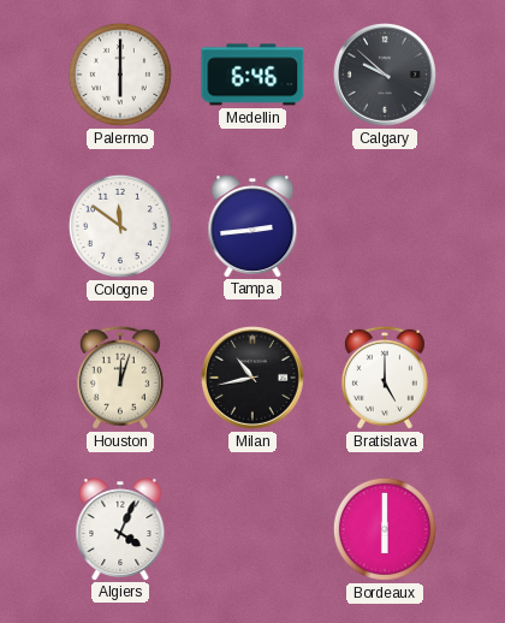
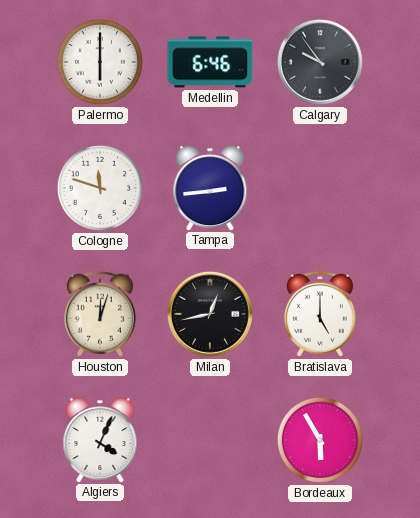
Calgary: 9:52 -> 9:54
Cologne: 11:51 -> 11:48
Milan: 10:43 -> 12:43
Bordeaux: 6:00 -> 5:55
